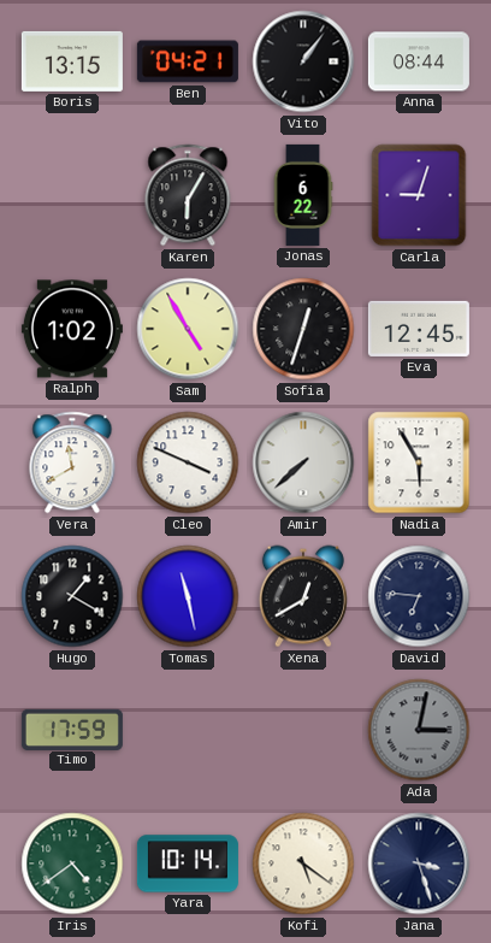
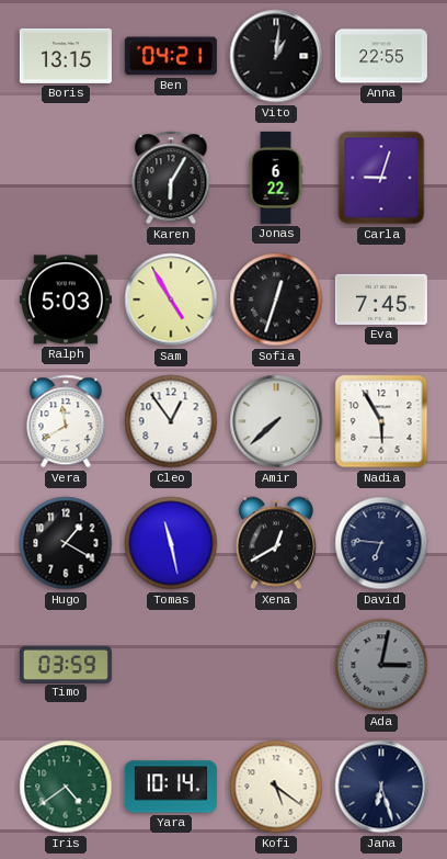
Vito: 1:06 -> 1:01
Anna: 08:44 -> 22:55
Ralph: 1:02 -> 5:03
Eva: 12:45 -> 7:45
Cleo: 3:49 -> 12:54
Timo: 17:59 -> 03:59
Jana: 3:27 -> 6:27
